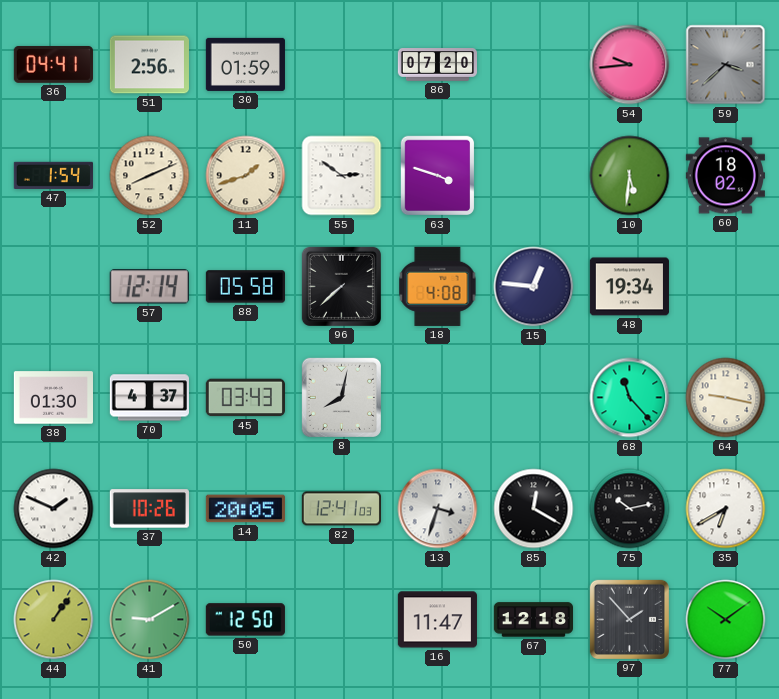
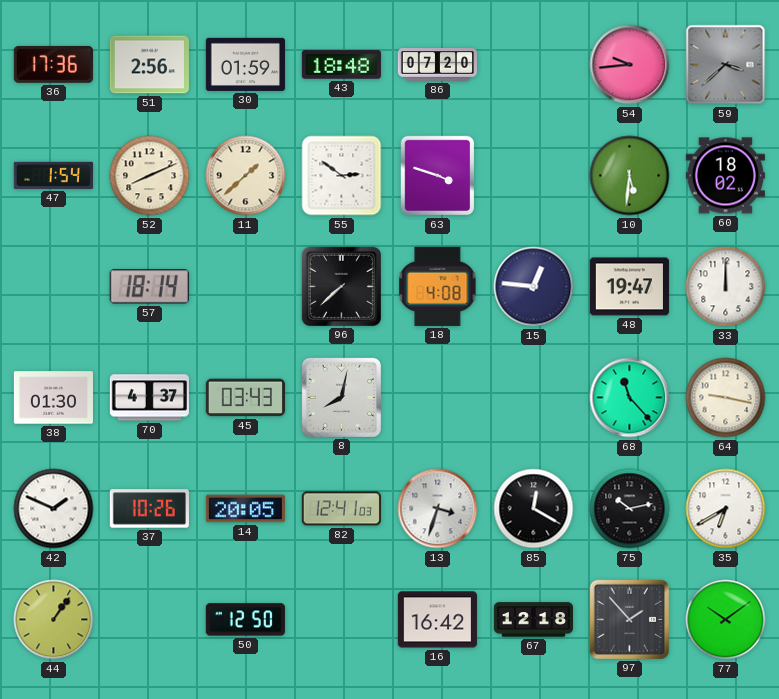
36: 04:41 -> 17:36
43: none -> 18:48
11: 1:42 -> 1:38
57: 12:14 -> 18:14
88: 05:58 -> none
48: 19:34 -> 19:47
33: none -> 12:00
41: 9:10 -> none
16: 11:47 -> 16:42
